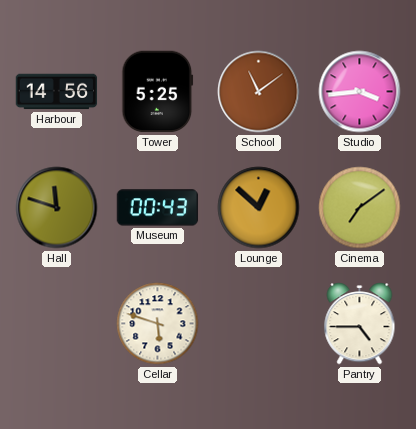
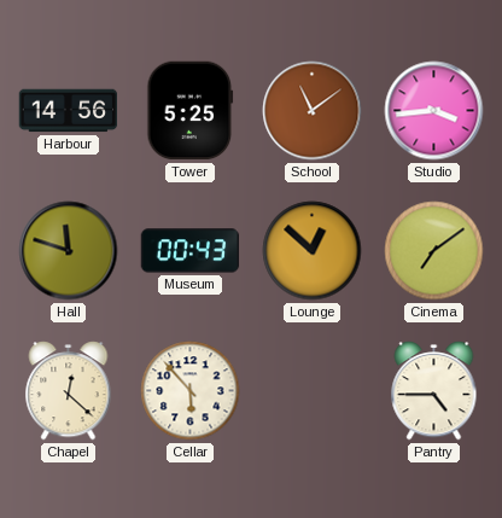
Chapel: none -> 12:22
Cellar: 5:48 -> 5:53
